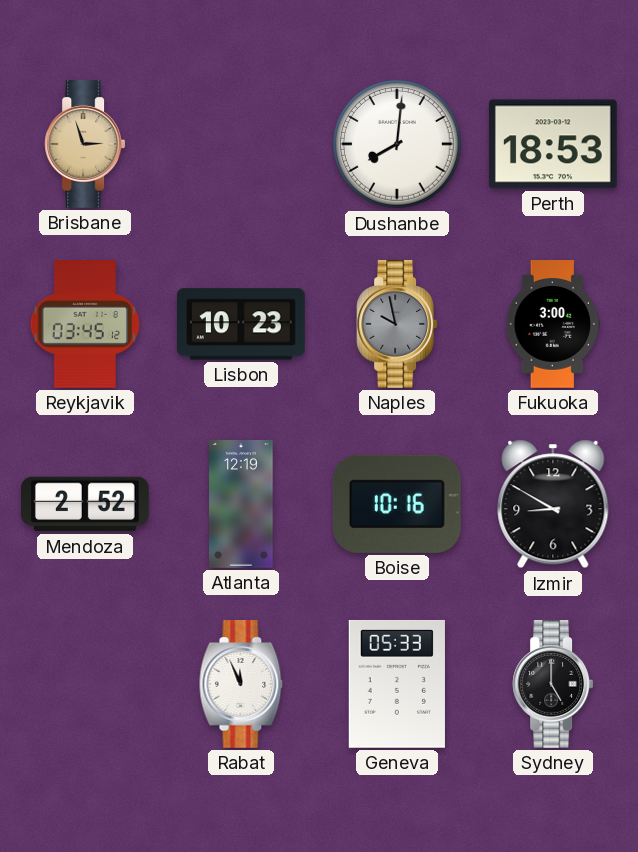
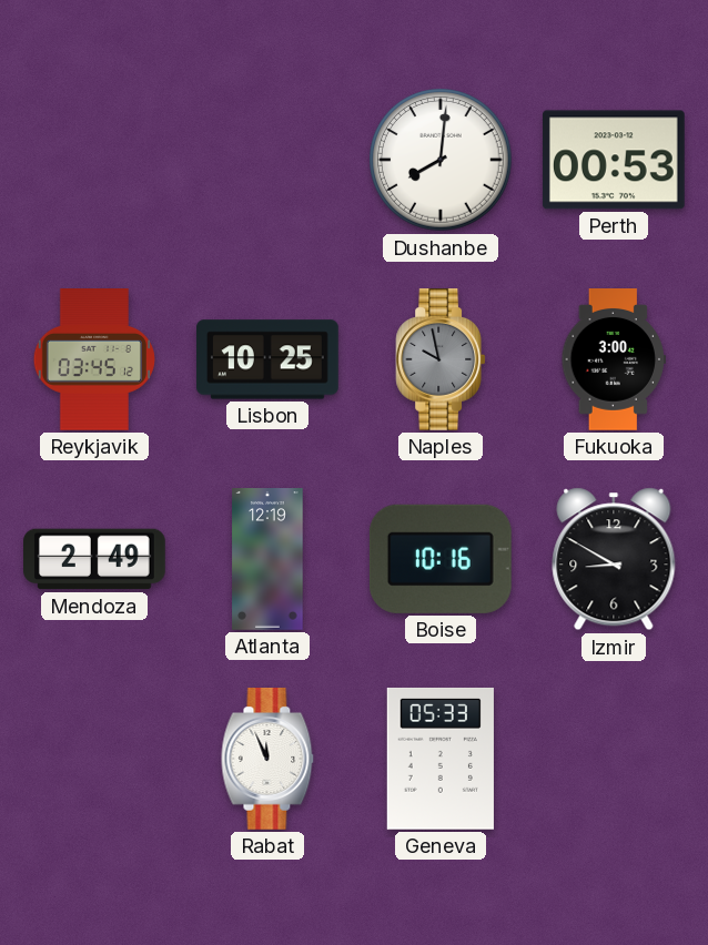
Brisbane: 2:57 -> none
Perth: 18:53 -> 00:53
Lisbon: 10:23 -> 10:25
Mendoza: 2:52 -> 2:49
Sydney: 5:00 -> none
